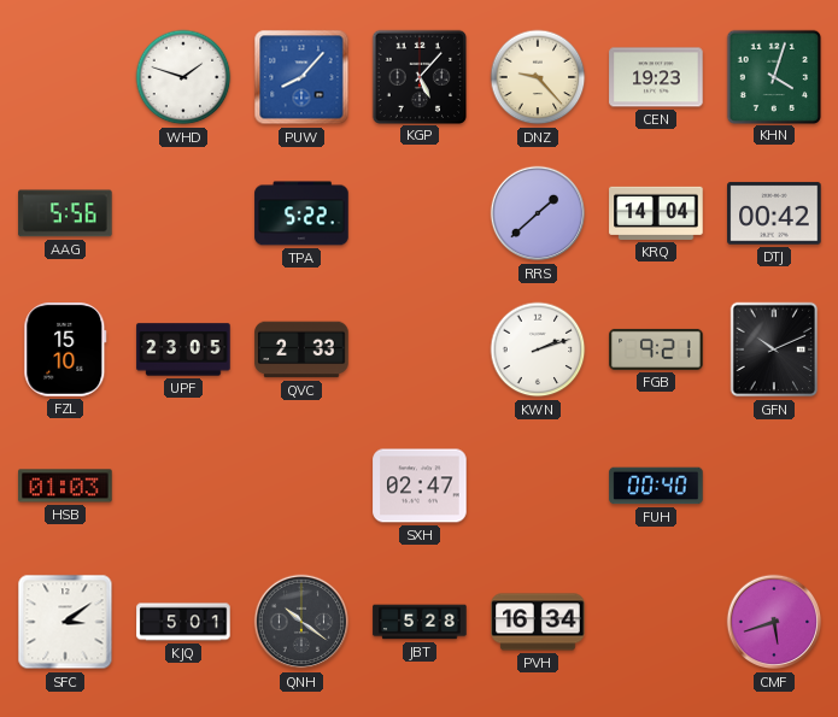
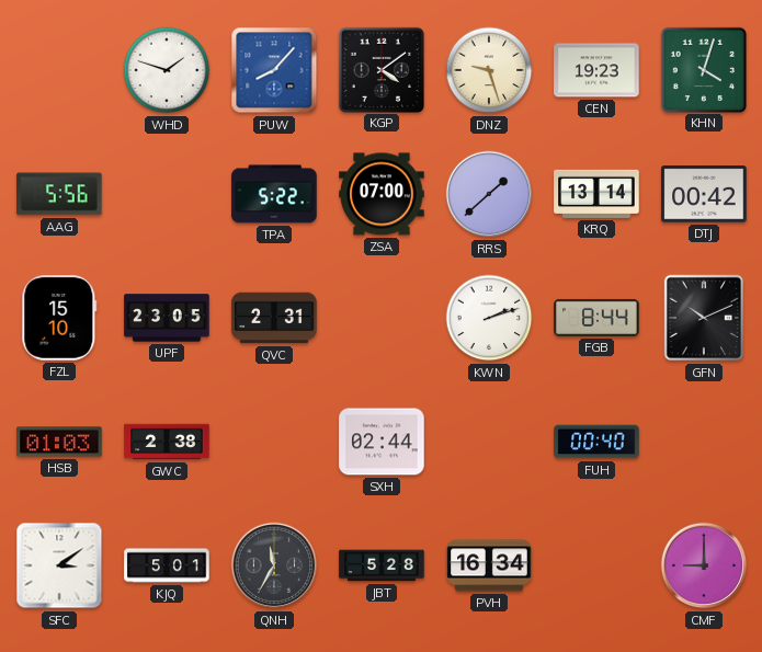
KGP: 5:07 -> 4:09
DNZ: 9:23 -> 9:27
ZSA: none -> 07:00
KRQ: 14:04 -> 13:14
QVC: 2:33 -> 2:31
FGB: 9:21 -> 8:44
GWC: none -> 2:38
SXH: 02:47 -> 02:44
QNH: 10:21 -> 11:35
CMF: 5:42 -> 9:00
